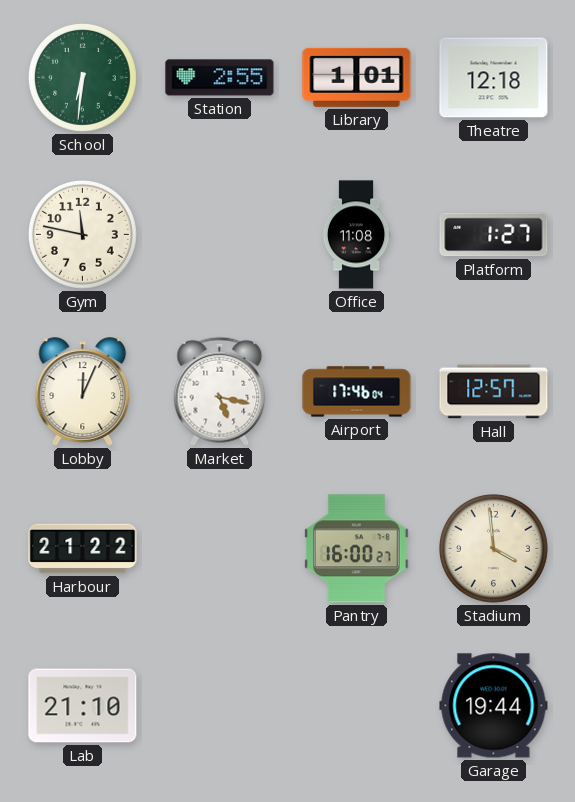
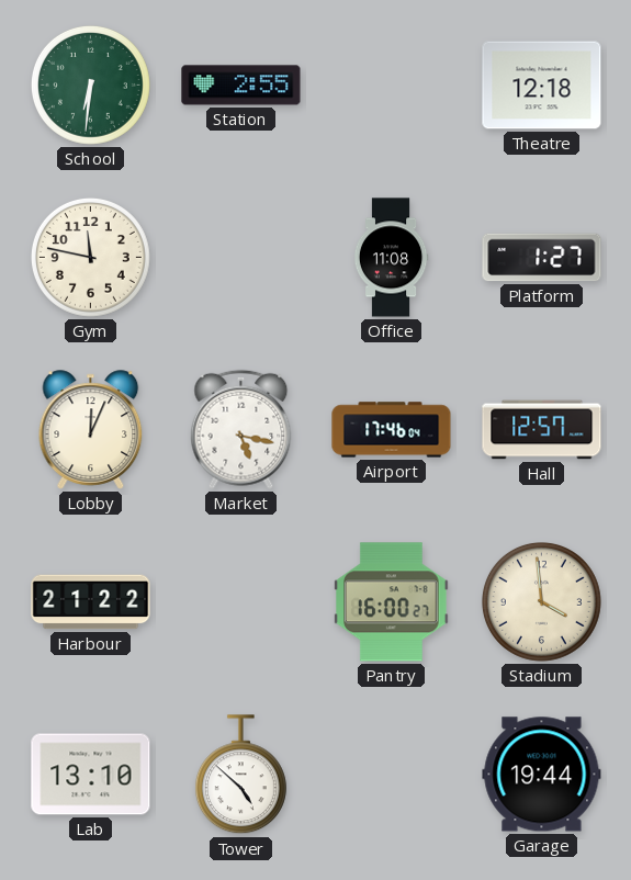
Library: 1:01 -> none
Lab: 21:10 -> 13:10
Tower: none -> 4:52
